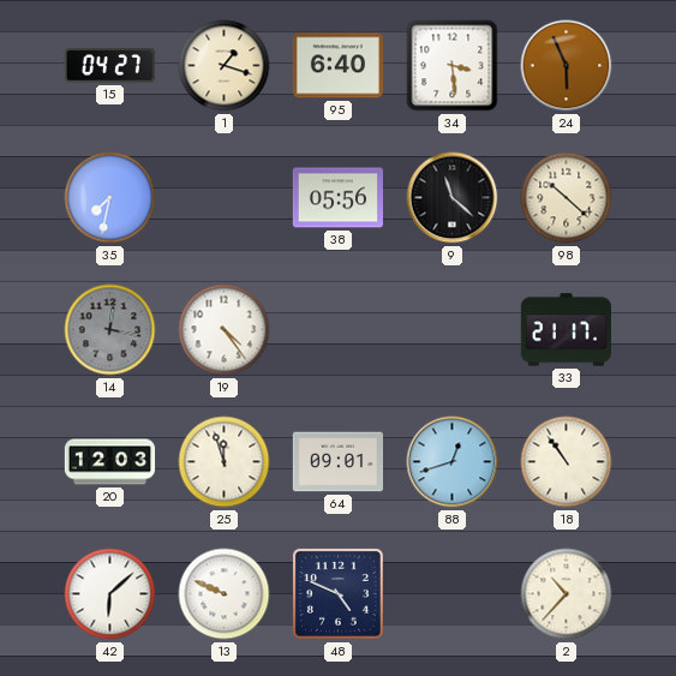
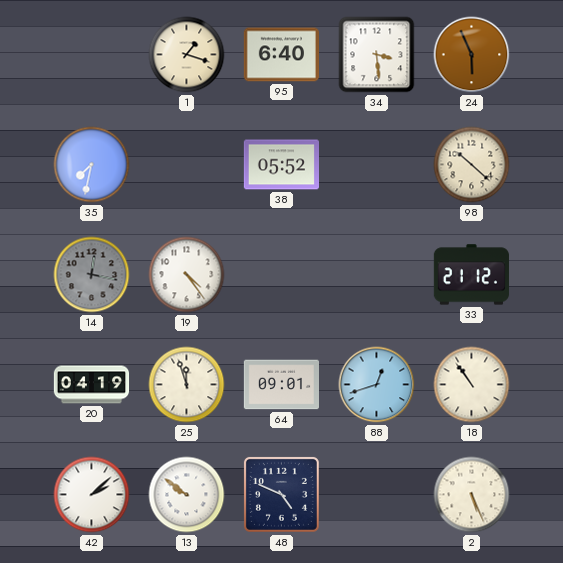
15: 04:27 -> none
38: 05:56 -> 05:52
9: 11:22 -> none
33: 21:17 -> 21:12
20: 12:03 -> 04:19
42: 6:08 -> 2:08
13: 9:49 -> 9:51
2: 10:37 -> 5:26
